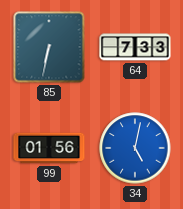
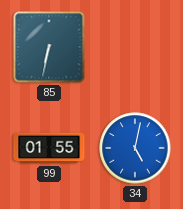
64: 7:33 -> none
99: 01:56 -> 01:55
